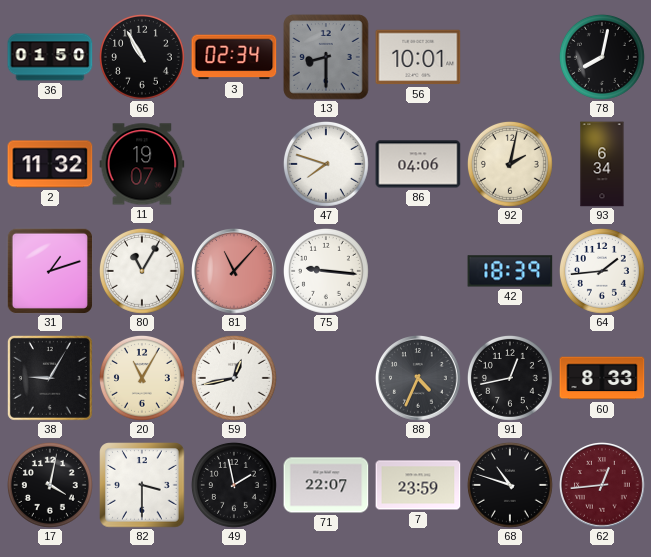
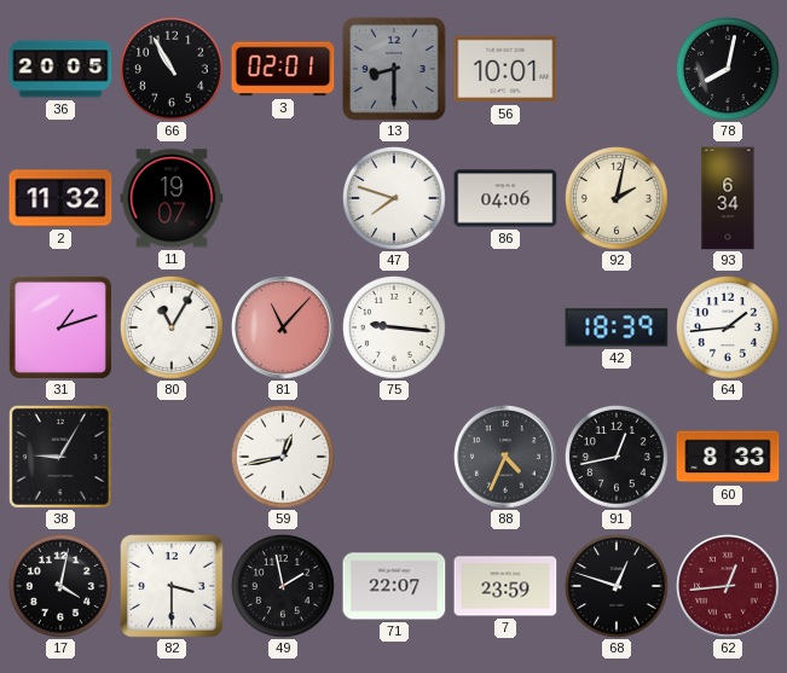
36: 01:50 -> 20:05
3: 02:34 -> 02:01
20: 11:05 -> none
68: 10:48 -> 12:48
